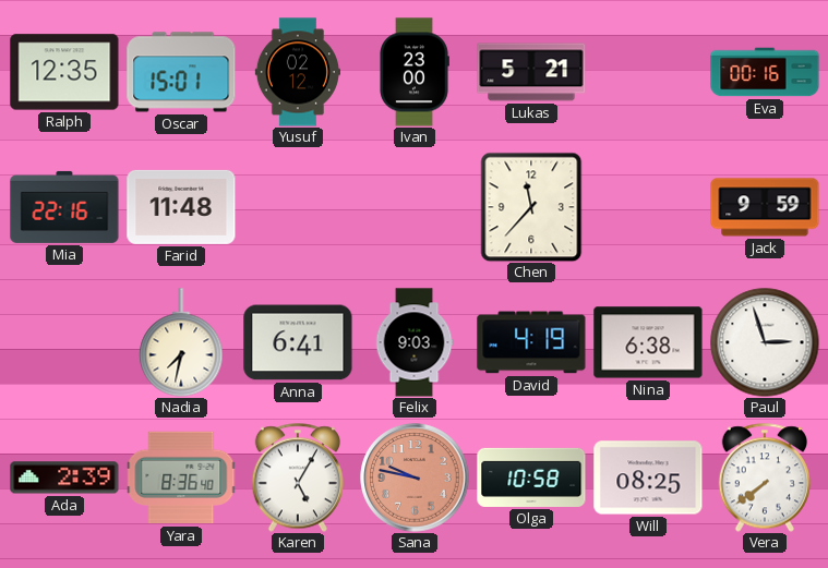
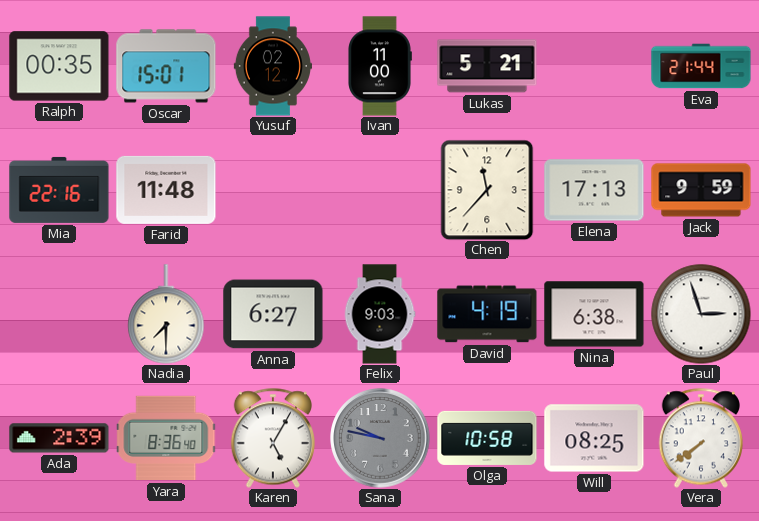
Ralph: 12:35 -> 00:35
Ivan: 23:00 -> 11:00
Eva: 00:16 -> 21:44
Elena: none -> 17:13
Nadia: 7:32 -> 7:30
Anna: 6:41 -> 6:27
Sana dial: salmon -> grey
